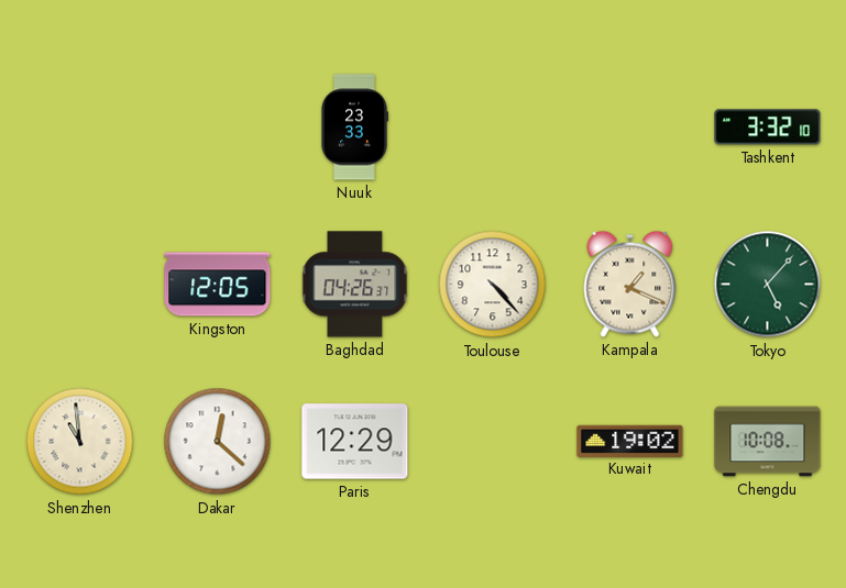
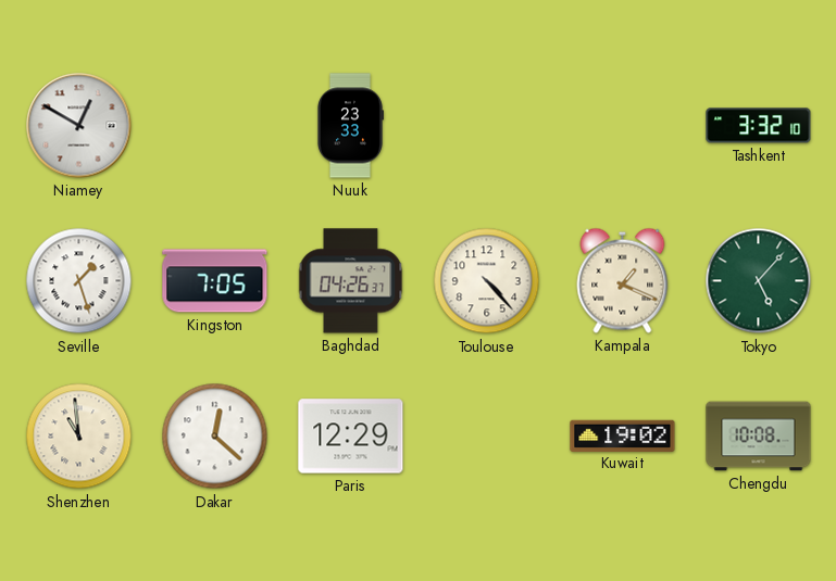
Niamey: none -> 12:50
Seville: none -> 1:27
Kingston: 12:05 -> 7:05
